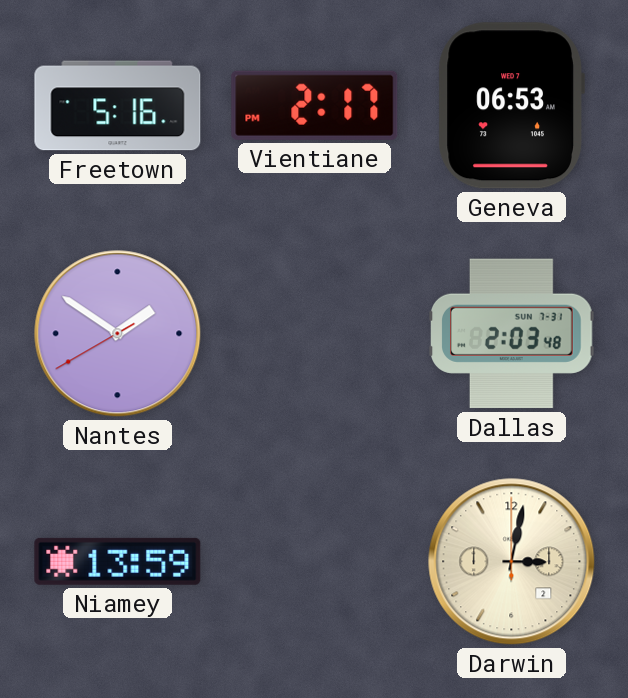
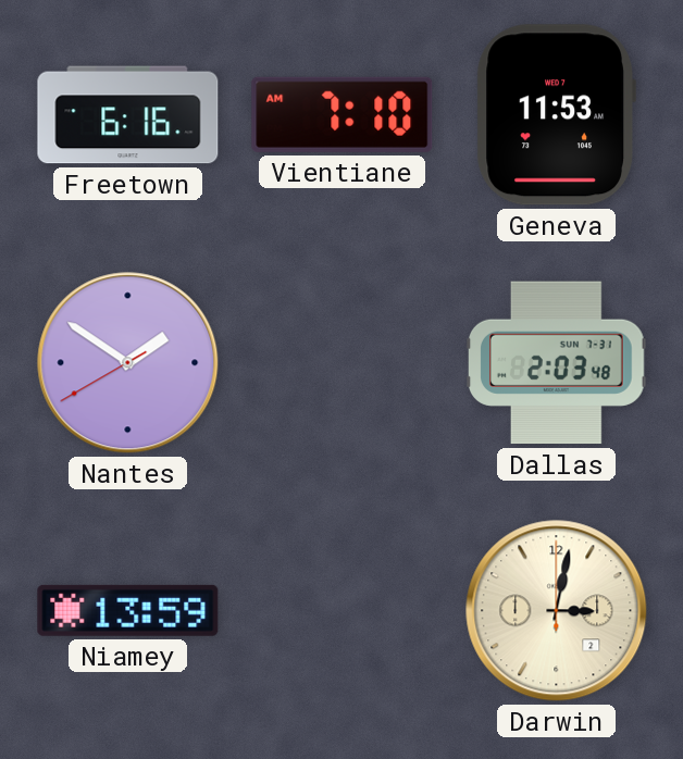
Freetown: 5:16 -> 6:16
Vientiane: 2:17 -> 7:10
Geneva: 06:53 -> 11:53
